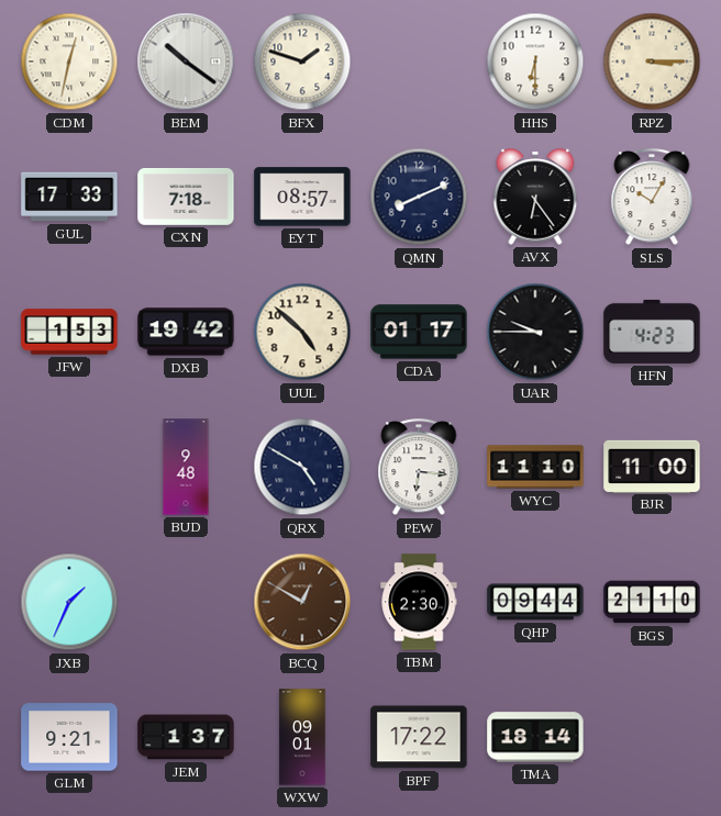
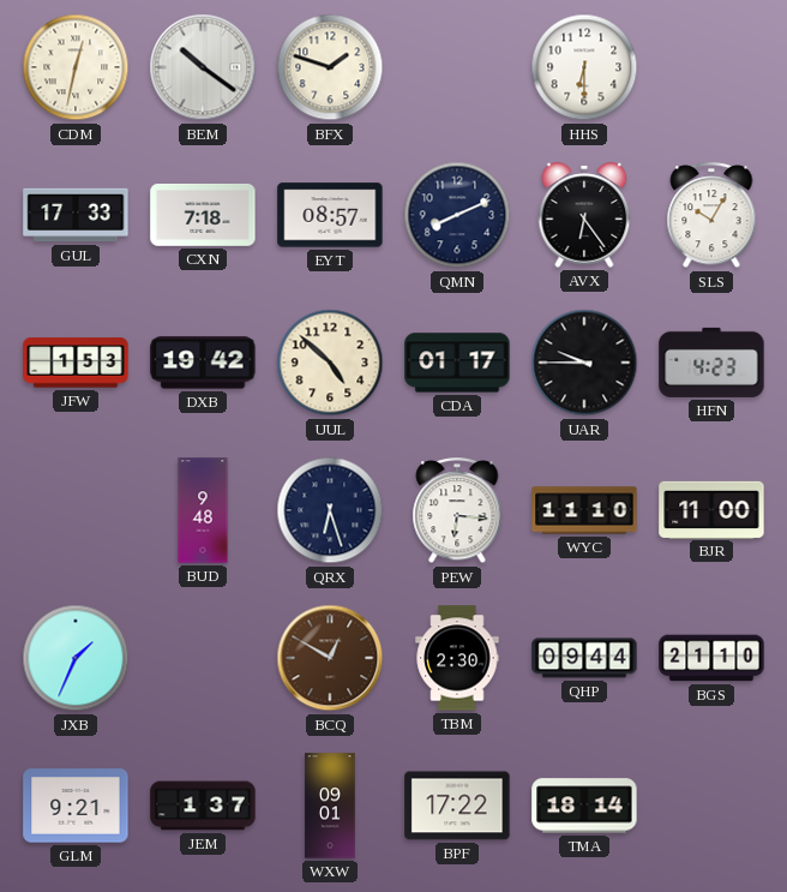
RPZ: 3:15 -> none
QRX: 4:50 -> 6:27
